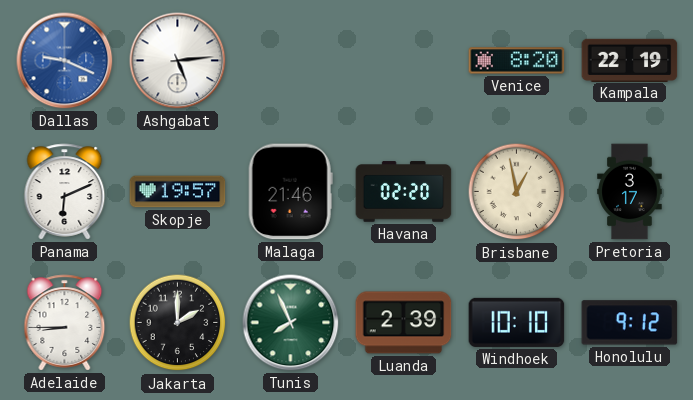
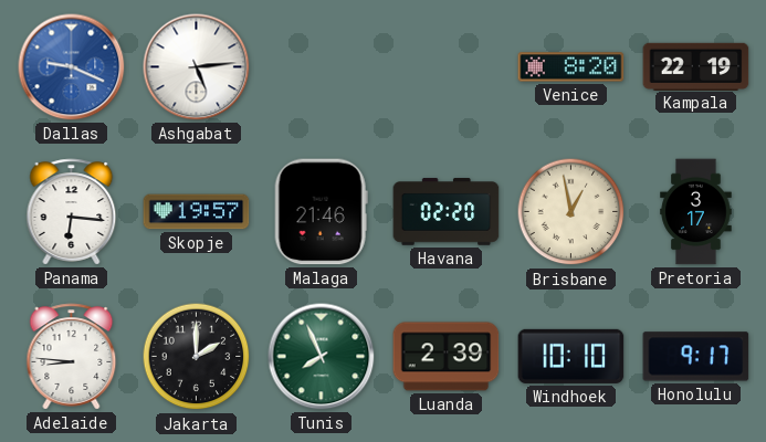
Panama: 6:11 -> 6:16
Adelaide: 8:45 -> 8:46
Honolulu: 9:12 -> 9:17
